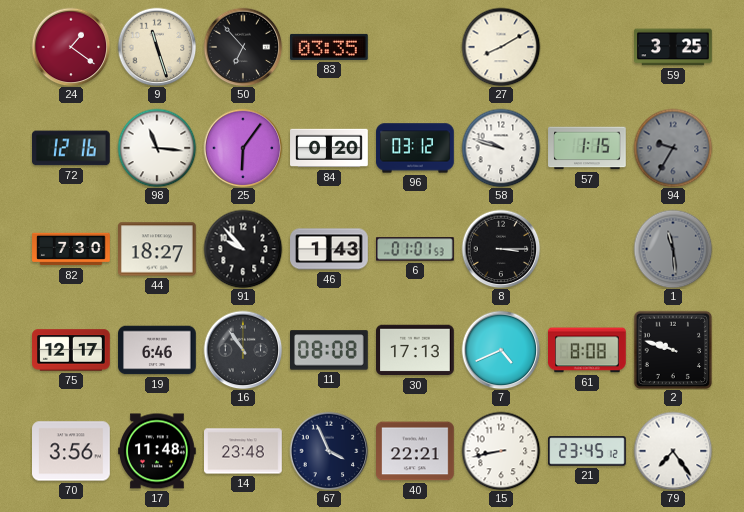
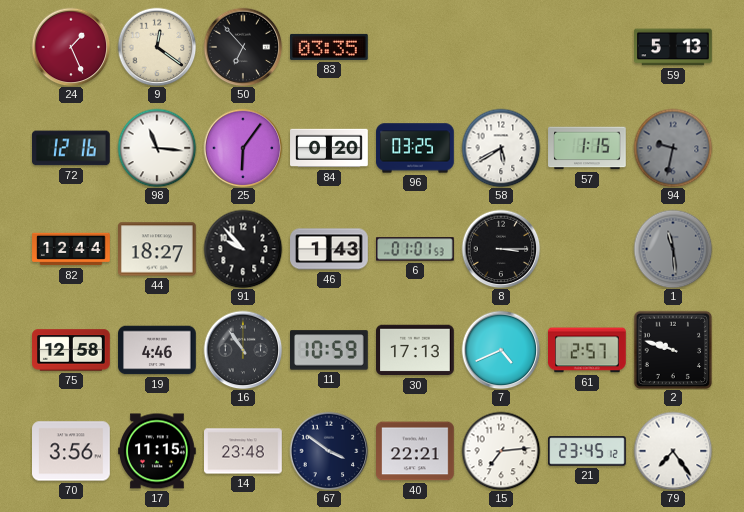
24: 1:21 -> 1:26
9: 11:27 -> 12:21
27: 8:10 -> none
59: 3:25 -> 5:13
96: 03:12 -> 03:25
58: 9:48 -> 5:40
94: 9:35 -> 9:32
82: 7:30 -> 12:44
75: 12:17 -> 12:58
19: 6:46 -> 4:46
11: 08:08 -> 10:59
61: 8:08 -> 2:57
17: 11:48 -> 11:15
67: 3:56 -> 3:51
15: 8:43 -> 7:14
